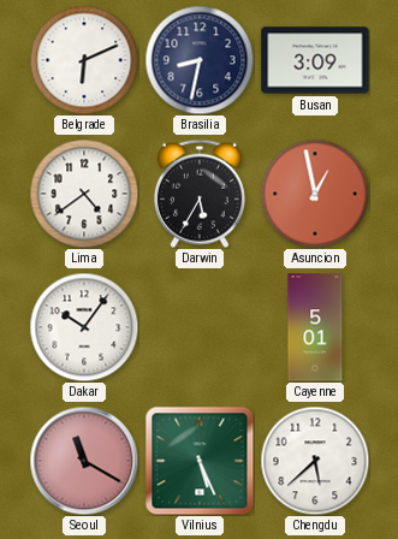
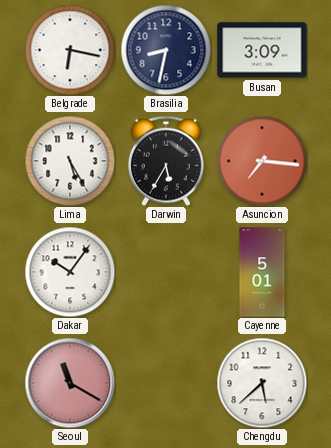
Belgrade: 6:11 -> 6:17
Lima: 4:39 -> 5:25
Asuncion: 12:58 -> 7:16
Vilnius: 5:26 -> none
